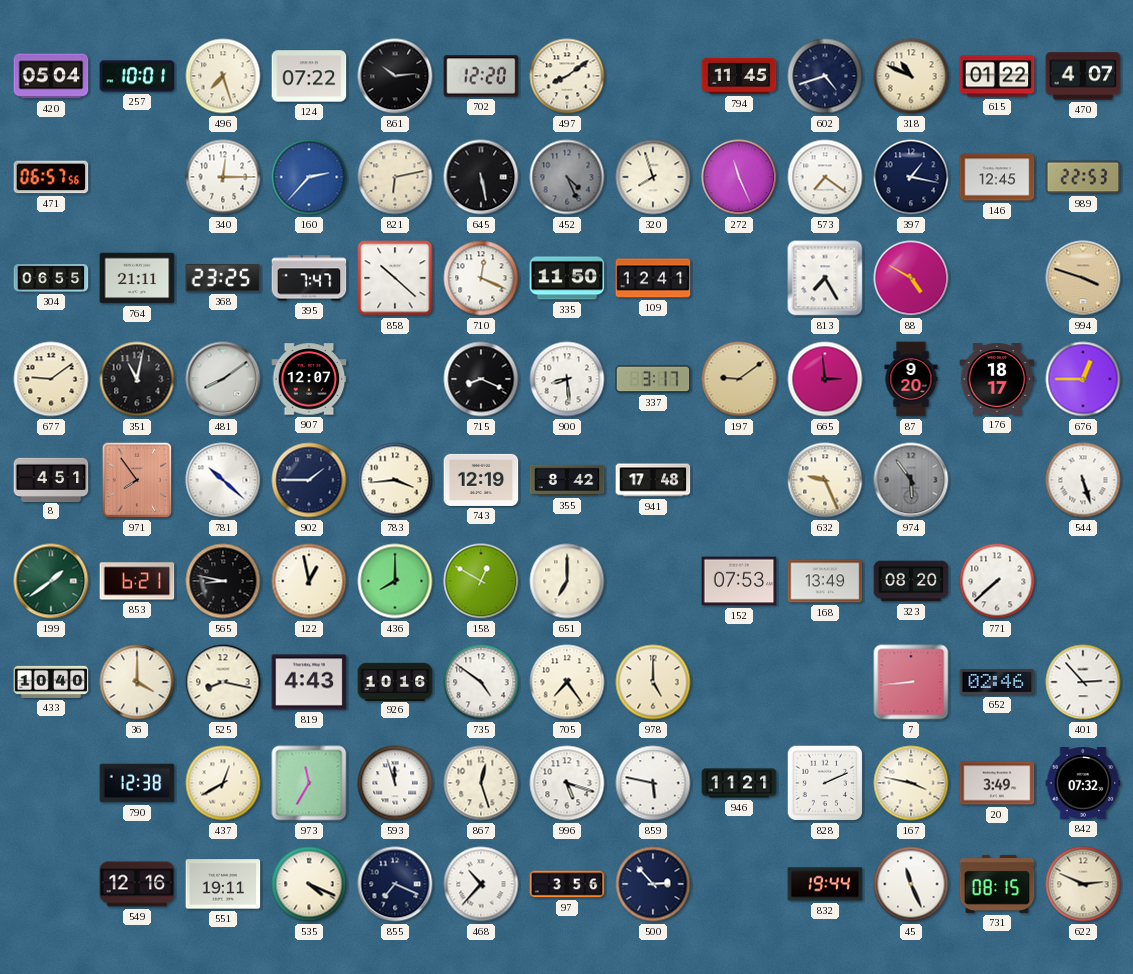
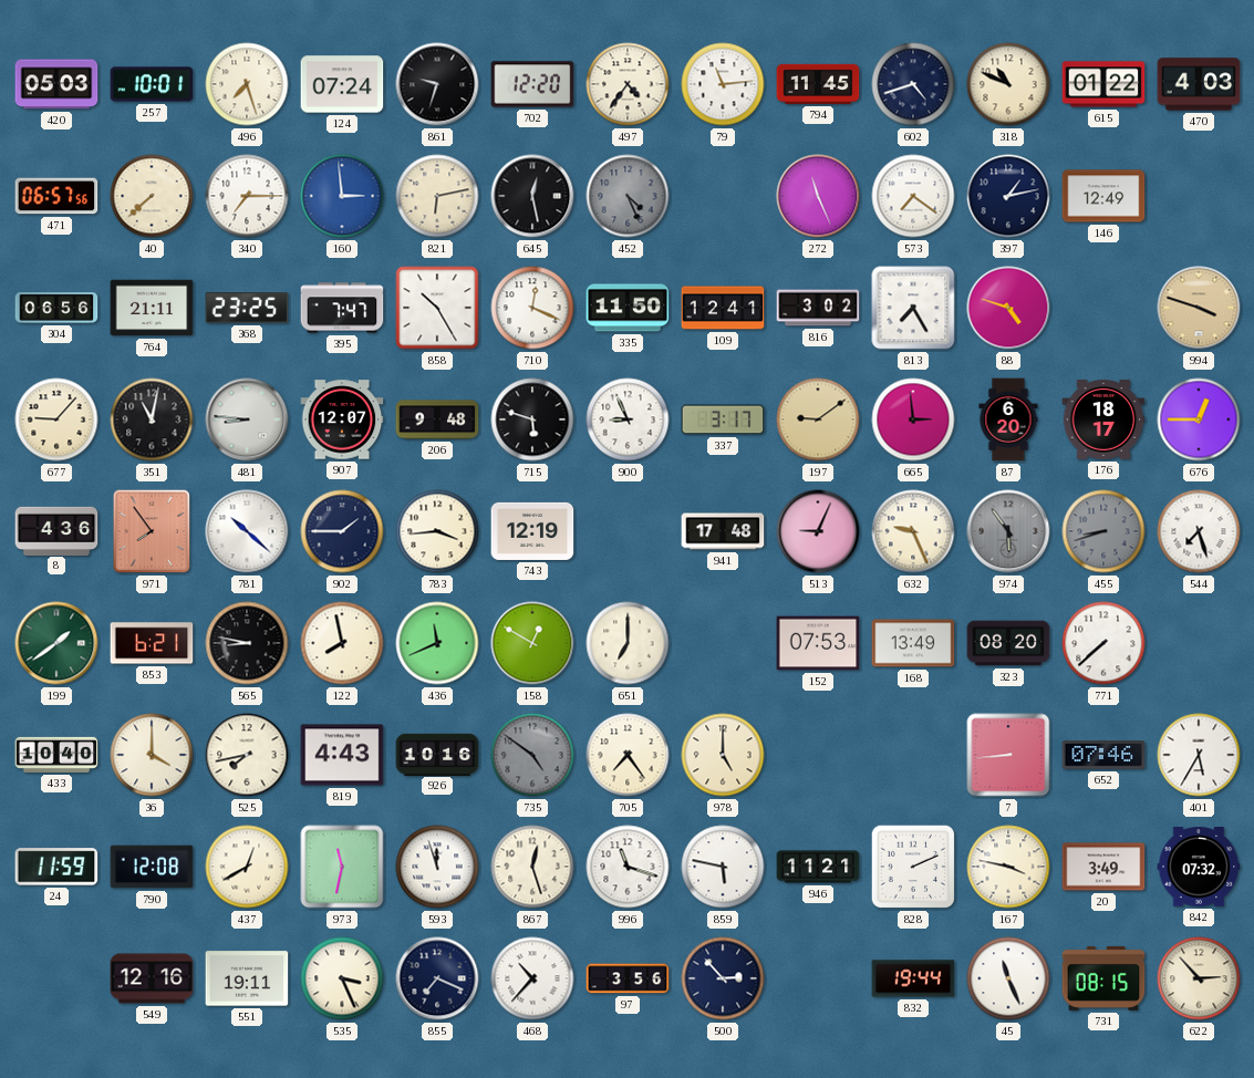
420: 05:04 -> 05:03
124: 07:22 -> 07:24
861: 10:14 -> 9:33
497: 8:09 -> 4:36
79: none -> 11:14
470: 4:07 -> 4:03
40: none -> 7:38
340: 12:15 -> 7:15
160: 2:37 -> 2:59
645: 5:28 -> 12:28
320: 7:57 -> none
397: 1:17 -> 1:13
146: 12:45 -> 12:49
989: 22:53 -> none
304: 06:55 -> 06:56
858: 10:22 -> 10:25
816: none -> 3:02
88: 4:50 -> 4:48
677: 9:09 -> 9:07
481: 8:09 -> 8:46
206: none -> 9:48
715: 8:19 -> 5:48
900: 8:29 -> 8:56
87: 9:20 -> 6:20
8: 4:51 -> 4:36
355: 8:42 -> none
513: none -> 9:04
455: none -> 8:42
544: 5:27 -> 7:27
122: 12:58 -> 7:58
436: 8:00 -> 11:41
525: 8:17 -> 7:43
735 dial: white -> grey
652: 02:46 -> 07:46
401: 2:53 -> 5:35
24: none -> 11:59
790: 12:38 -> 12:08
973: 11:35 -> 11:32
996: 5:18 -> 11:18
535: 4:19 -> 3:26
622: 2:49 -> 2:53
